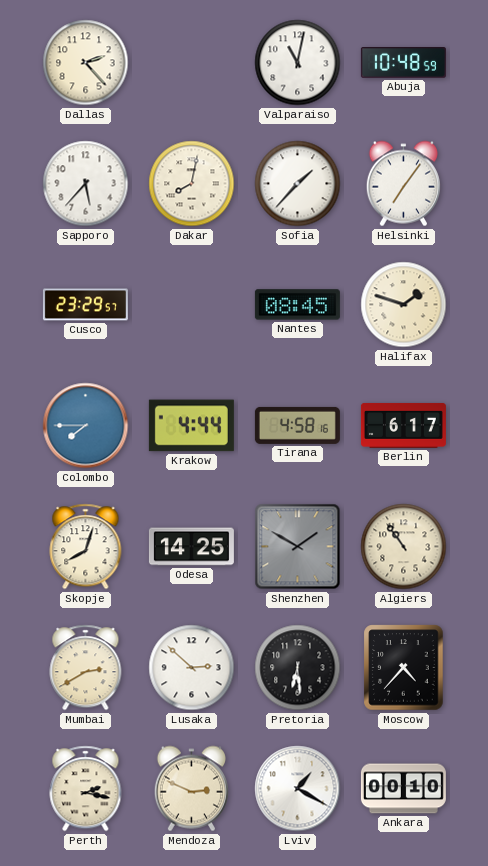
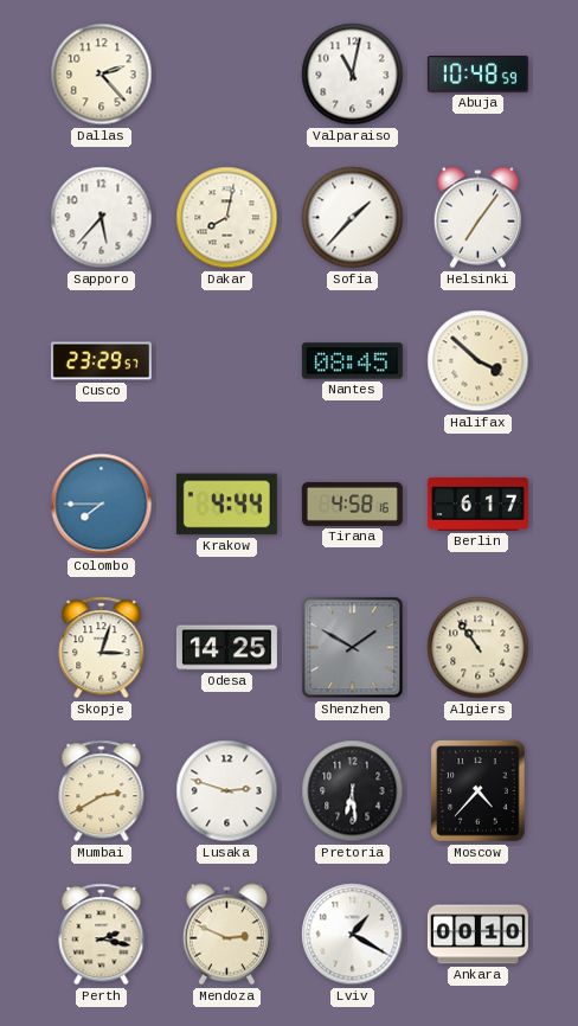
Halifax: 1:48 -> 3:52
Skopje: 8:03 -> 3:03
Lusaka: 2:52 -> 2:48
